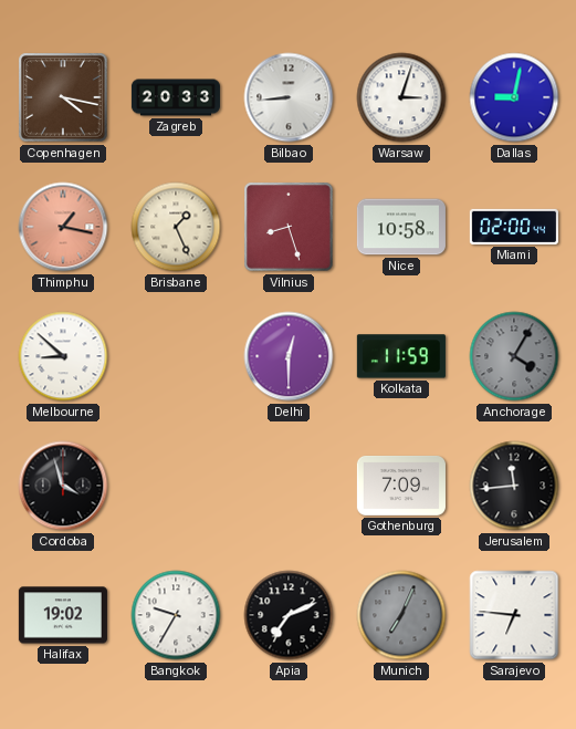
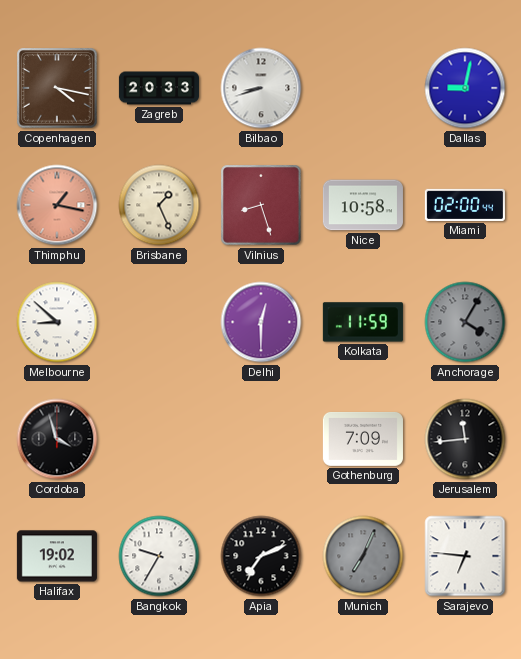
Bilbao: 8:44 -> 8:42
Warsaw: 3:03 -> none
